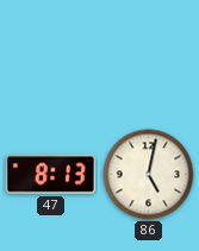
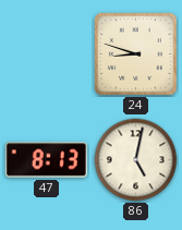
24: none -> 8:48
